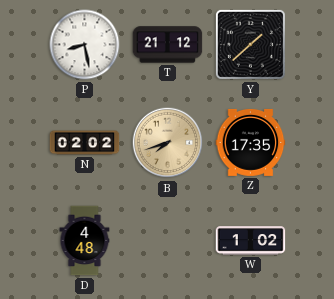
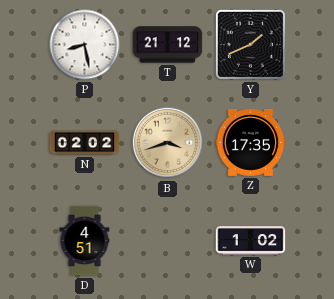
Y: 1:38 -> 1:41
B: 7:42 -> 3:42
D: 4:48 -> 4:51
